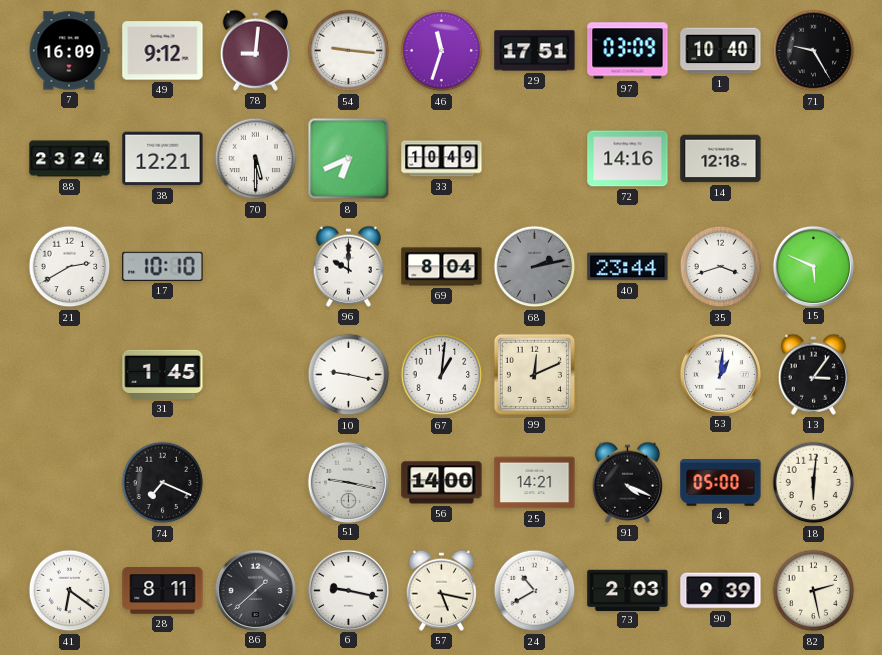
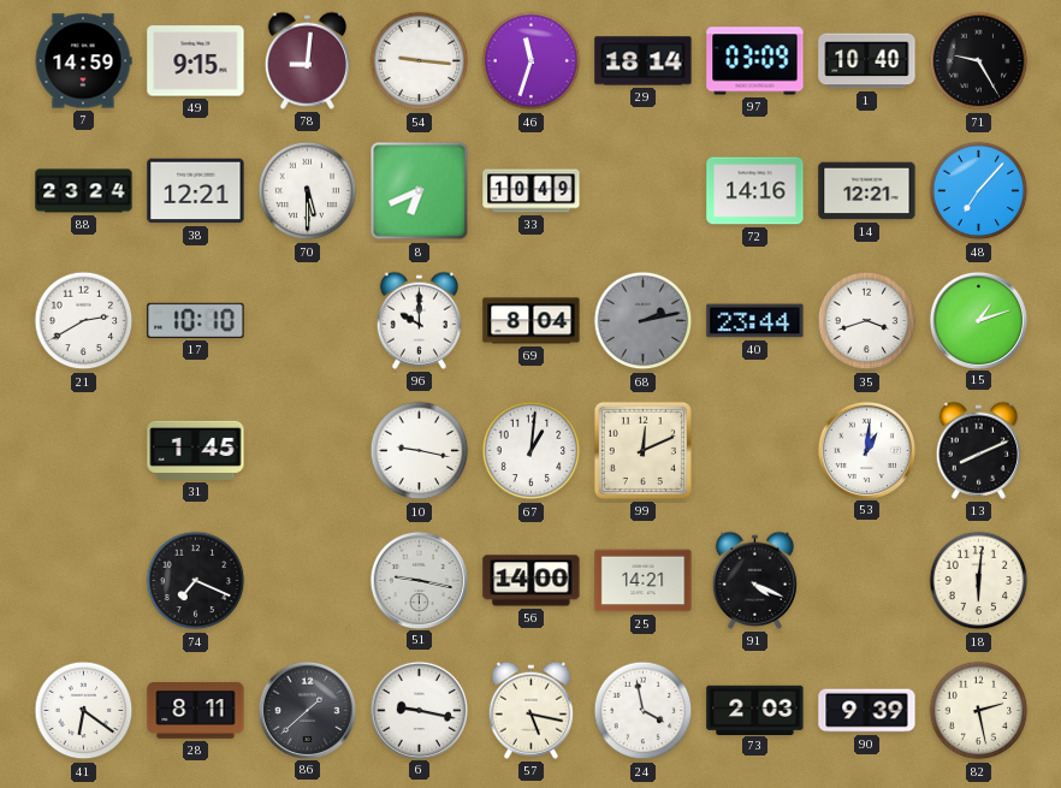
7: 16:09 -> 14:59
49: 9:12 -> 9:15
29: 17:51 -> 18:14
14: 12:18 -> 12:21
48: none -> 7:07
15: 5:49 -> 1:12
13: 3:06 -> 8:11
4: 05:00 -> none
24: 10:40 -> 3:58
